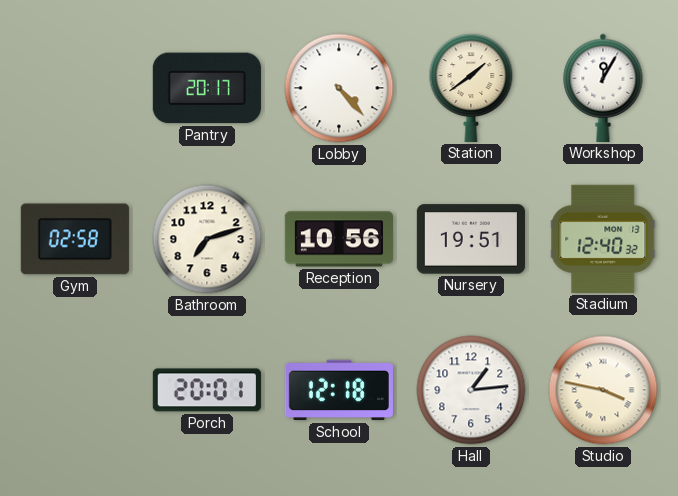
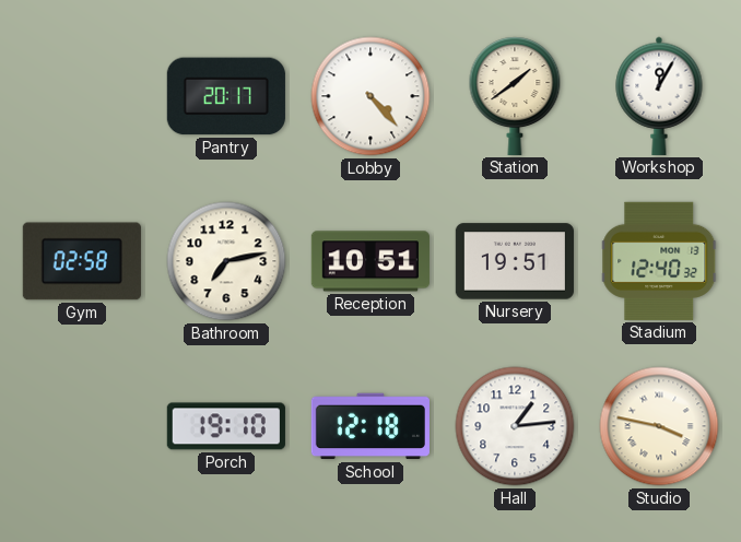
Bathroom: 7:12 -> 7:13
Reception: 10:56 -> 10:51
Porch: 20:01 -> 19:10
